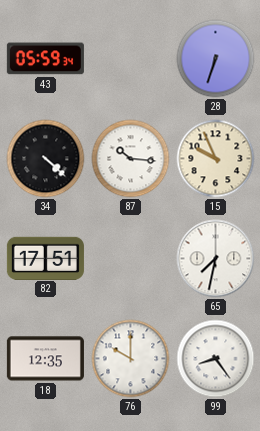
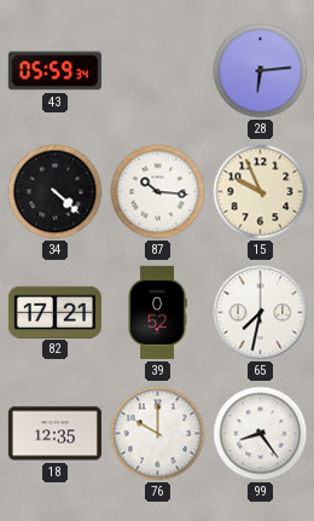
28: 6:33 -> 6:14
82: 17:51 -> 17:21
39: none -> 0:52
